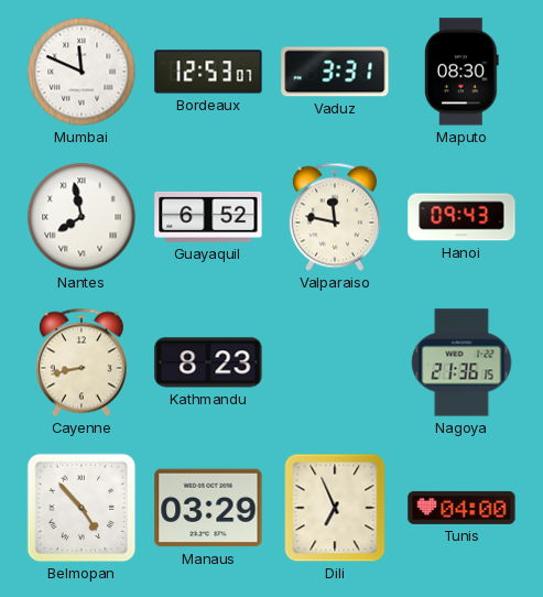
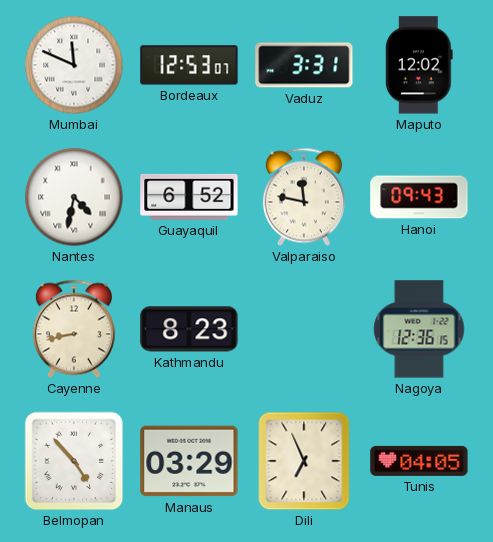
Maputo: 08:30 -> 12:02
Nantes: 7:58 -> 4:32
Nagoya: 21:36 -> 12:36
Tunis: 04:00 -> 04:05
